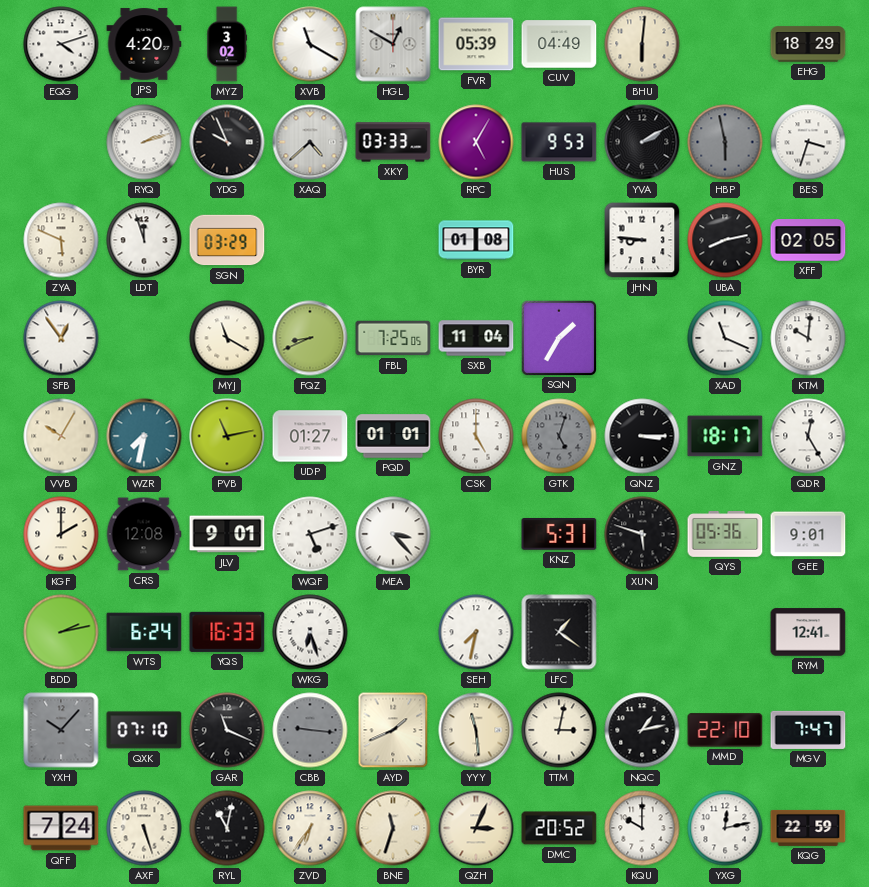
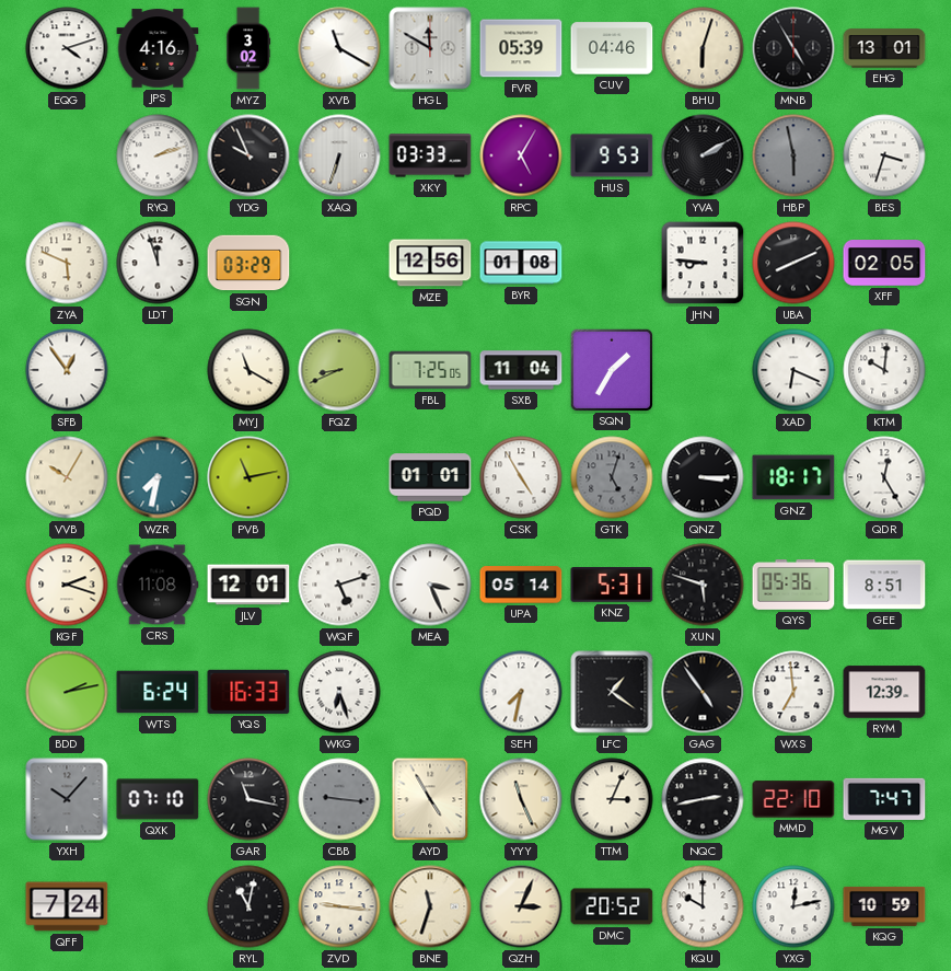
JPS: 4:20 -> 4:16
HGL: 12:50 -> 11:50
CUV: 04:49 -> 04:46
BHU: 6:01 -> 6:03
MNB: none -> 4:55
EHG: 18:29 -> 13:01
XAQ: 4:38 -> 6:33
MZE: none -> 12:56
UBA: 8:13 -> 8:11
XAD: 11:19 -> 6:19
UDP: 01:27 -> none
CSK: 5:00 -> 4:55
KGF: 2:00 -> 2:18
CRS: 12:08 -> 11:08
JLV: 9:01 -> 12:01
MEA: 3:23 -> 3:26
UPA: none -> 05:14
GEE: 9:01 -> 8:51
GAG: none -> 4:54
WXS: none -> 6:59
RYM: 12:41 -> 12:39
GAR: 11:19 -> 11:17
AYD: 1:41 -> 4:55
YYY: 11:29 -> 11:26
TTM: 3:02 -> 3:04
NQC: 1:13 -> 2:43
AXF: 5:27 -> none
ZVD: 6:36 -> 9:16
KQG: 22:59 -> 10:59
